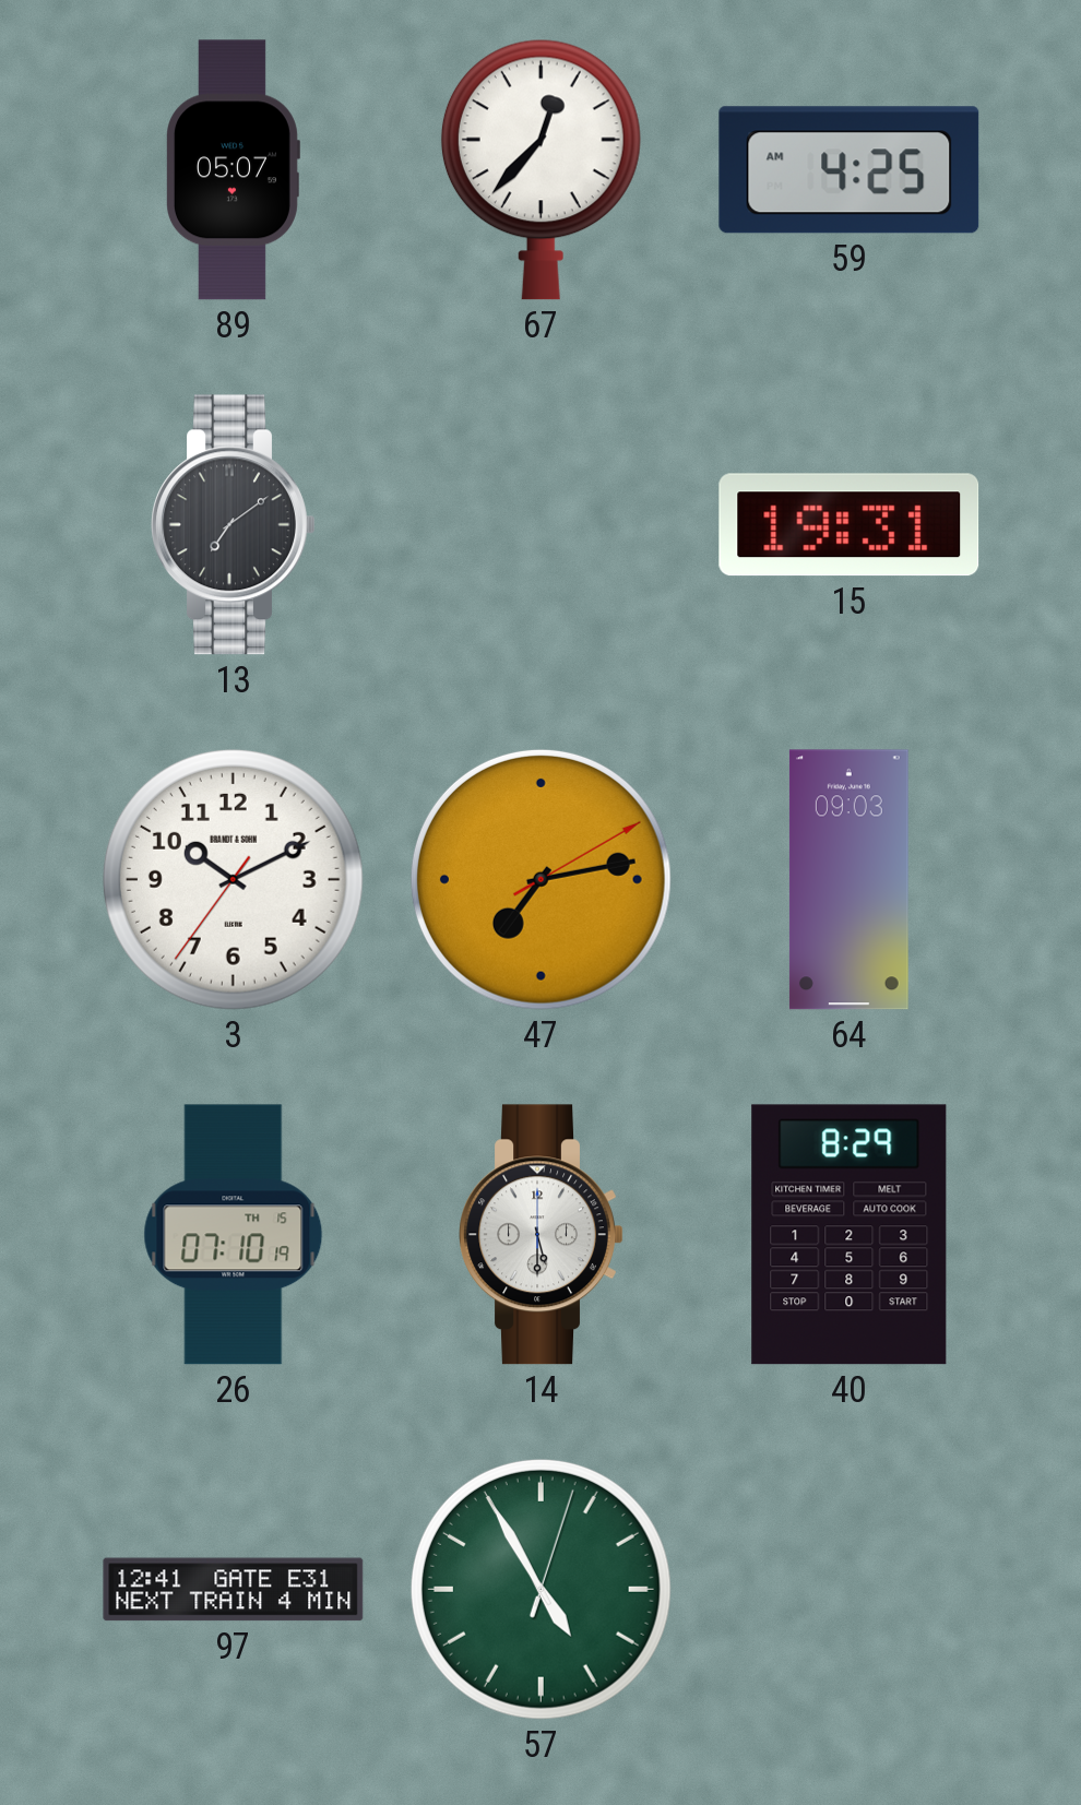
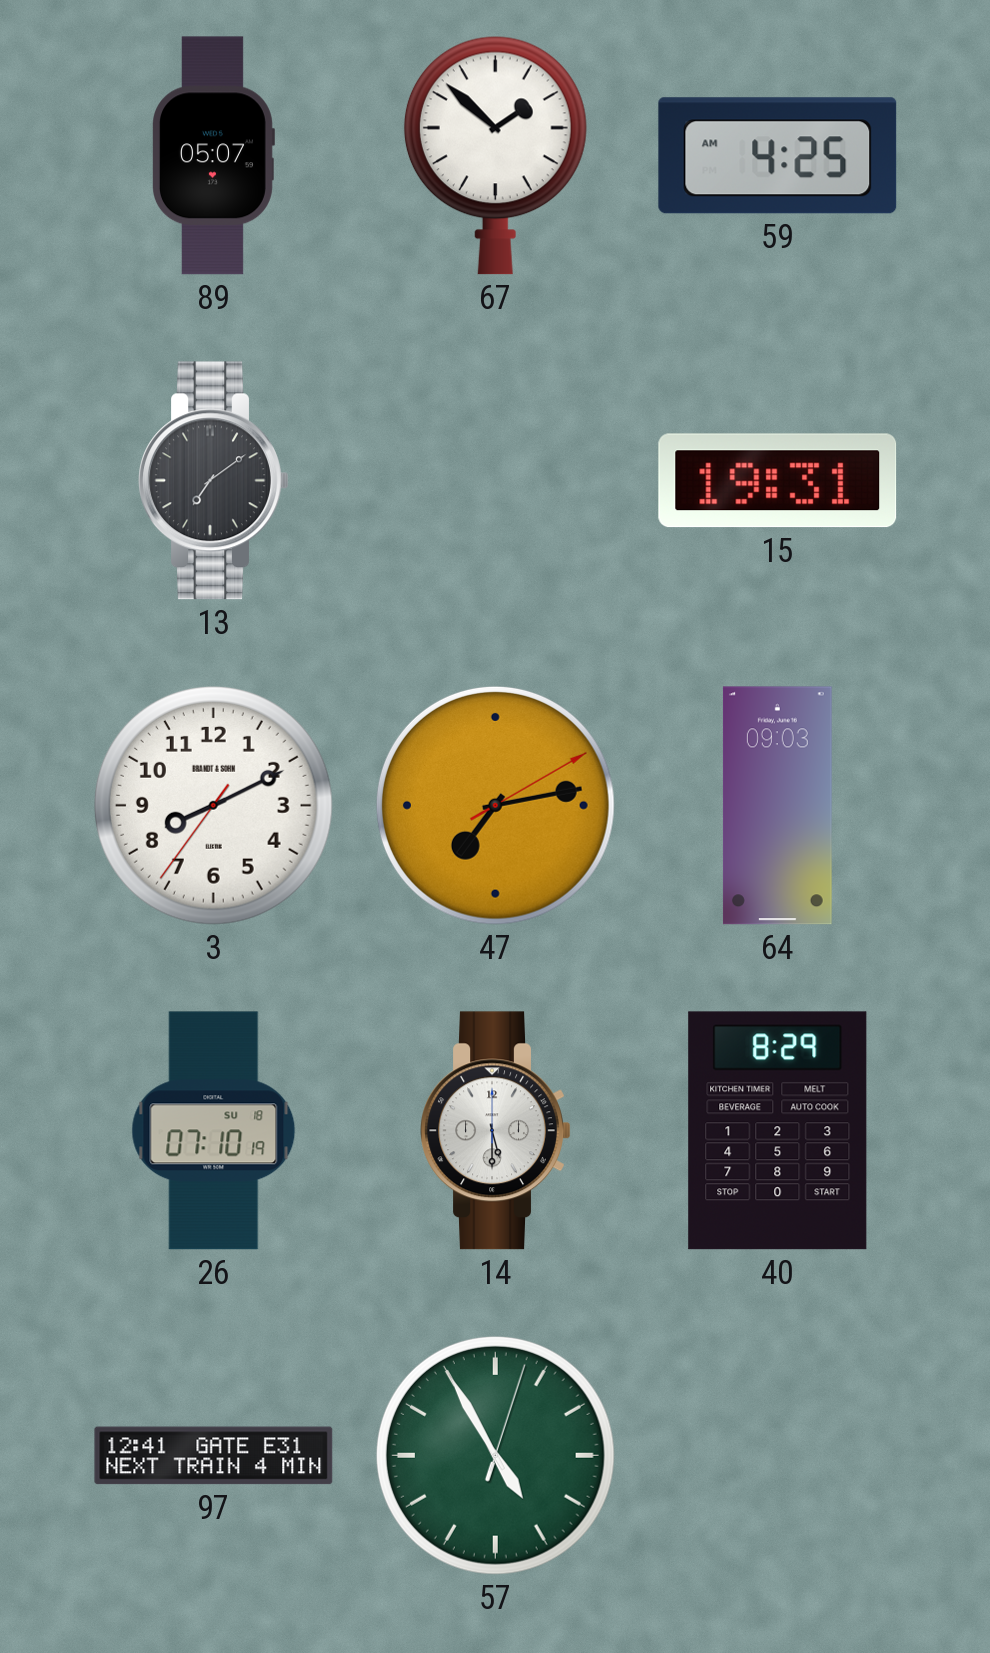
67: 12:37 -> 1:52
3: 10:10 -> 8:10
26 date: TH 15 -> SU 18
